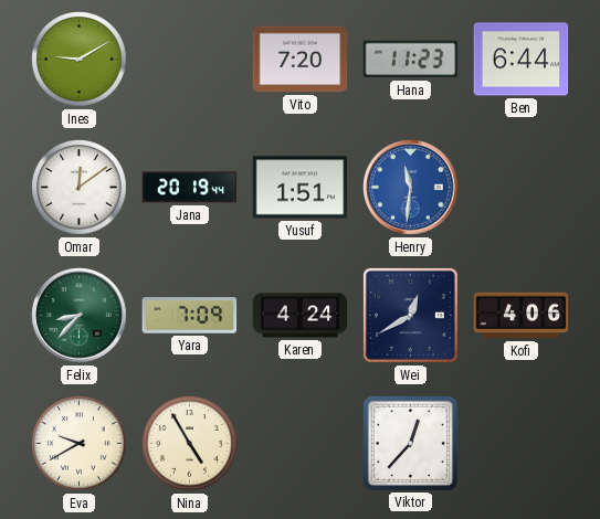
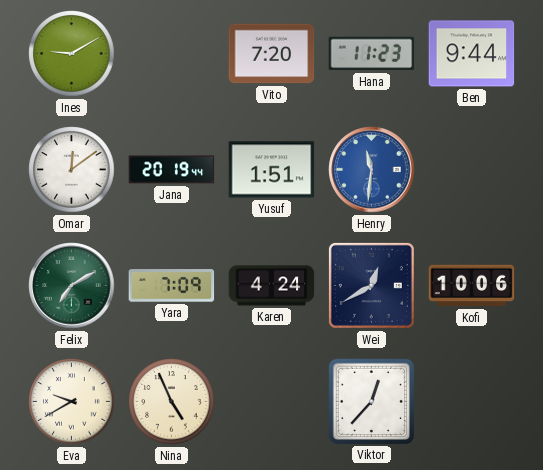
Ben: 6:44 -> 9:44
Felix: 8:37 -> 7:10
Kofi: 4:06 -> 10:06
Nina: 4:55 -> 4:56
